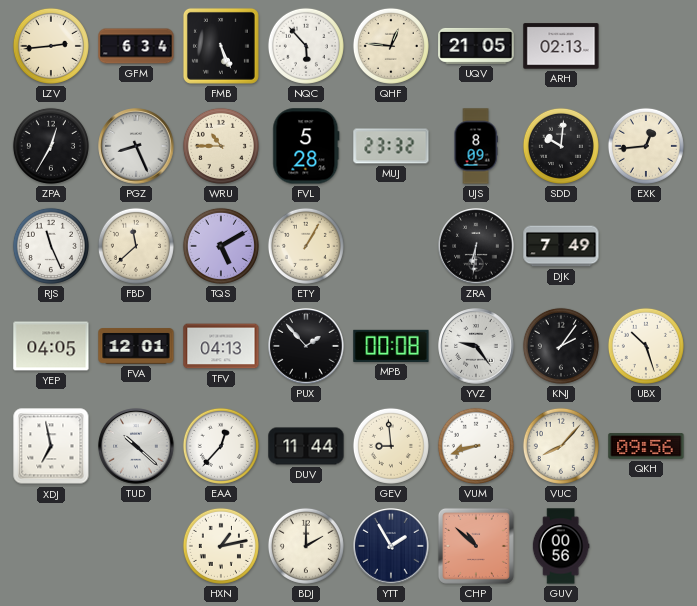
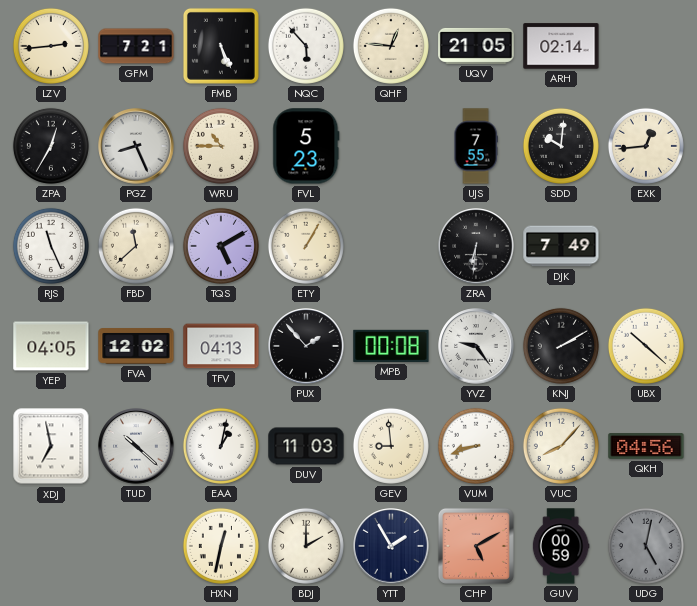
GFM: 6:34 -> 7:21
ARH: 02:13 -> 02:14
FVL: 5:28 -> 5:23
MUJ: 23:32 -> none
UJS: 8:09 -> 7:55
FVA: 12:01 -> 12:02
KNJ: 2:06 -> 2:10
UBX: 10:27 -> 10:22
EAA: 12:37 -> 1:02
DUV: 11:44 -> 11:03
QKH: 09:56 -> 04:56
HXN: 1:13 -> 12:32
CHP: 10:52 -> 5:10
GUV: 00:56 -> 00:59
UDG: none -> 5:02
